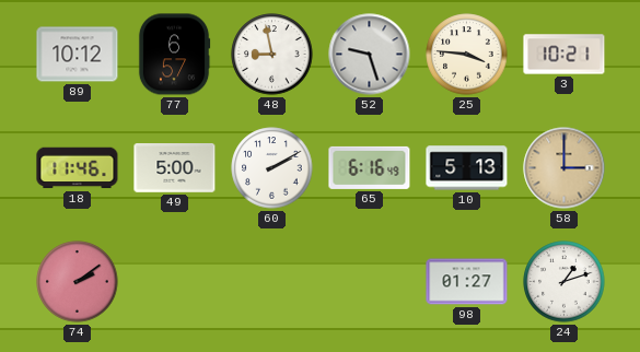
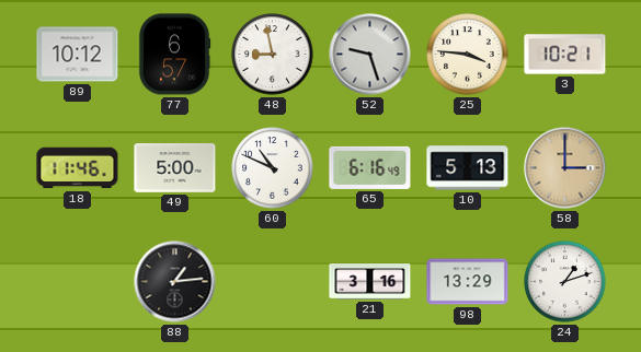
60: 2:10 -> 10:49
74: 2:09 -> none
88: none -> 1:14
21: none -> 3:16
98: 01:27 -> 13:29
